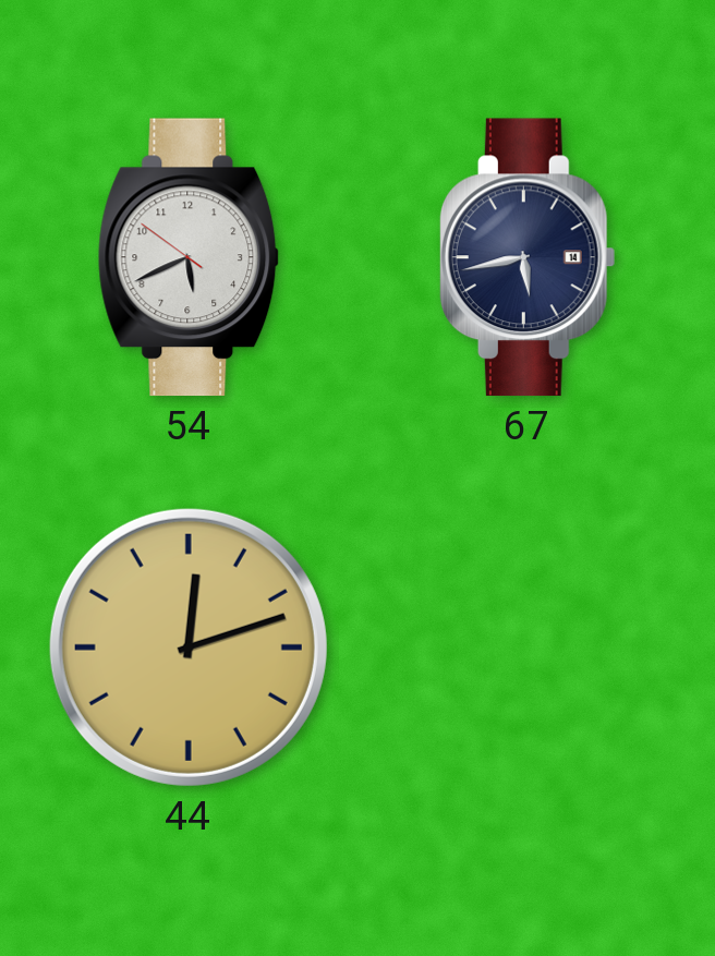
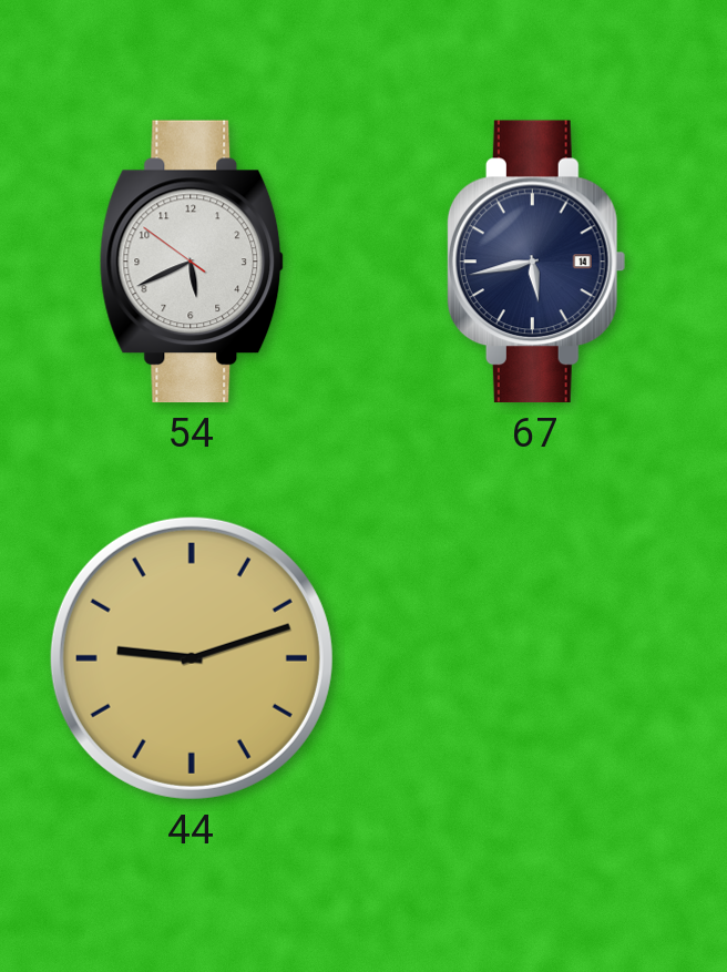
44: 12:12 -> 9:12
